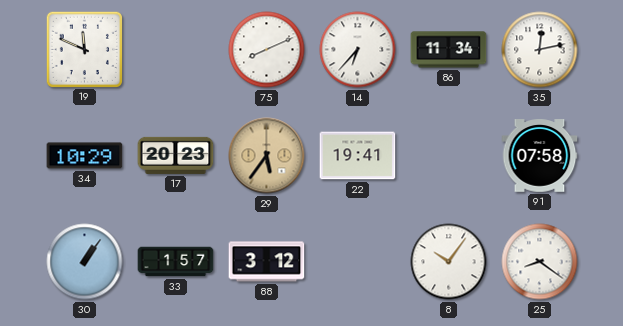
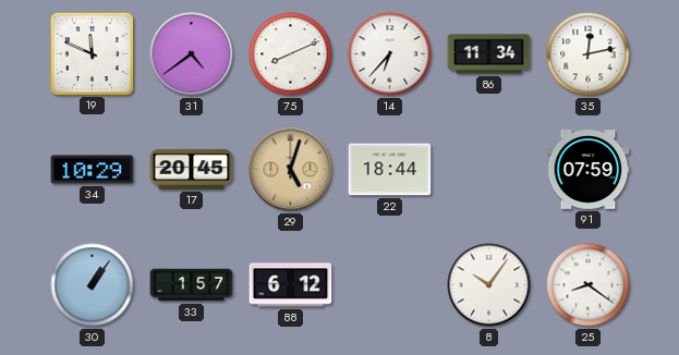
31: none -> 4:39
17: 20:23 -> 20:45
29: 5:36 -> 5:03
22: 19:41 -> 18:44
91: 07:58 -> 07:59
88: 3:12 -> 6:12
